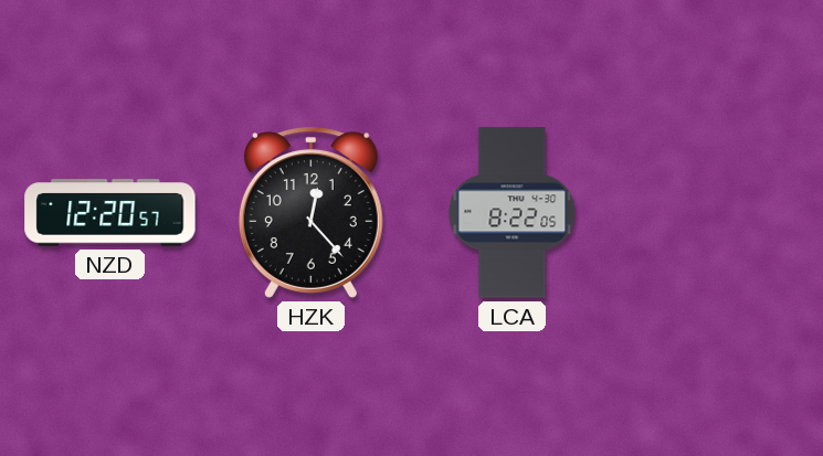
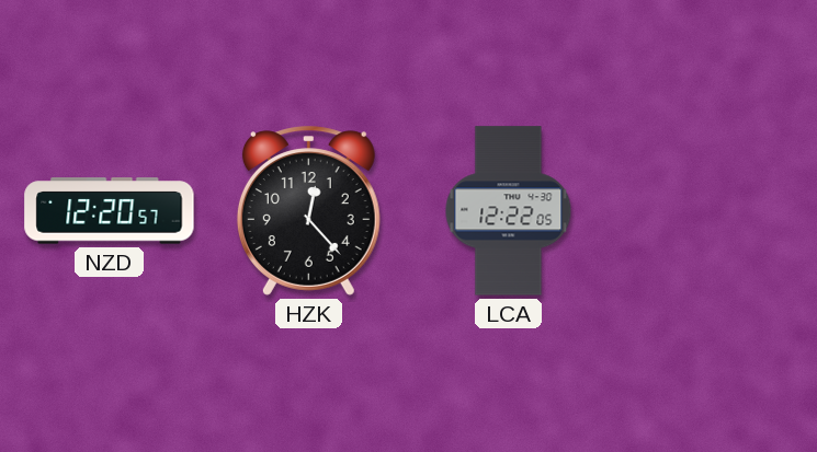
LCA: 8:22 -> 12:22
